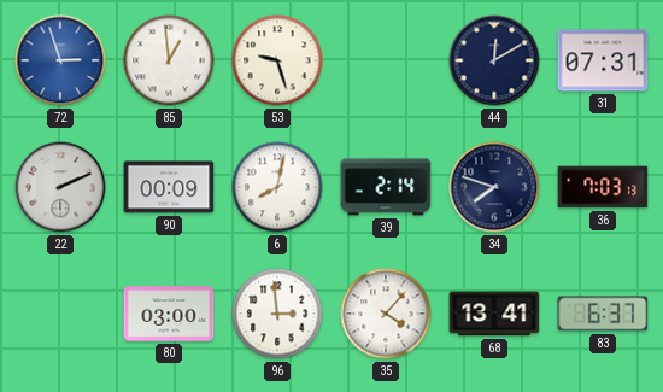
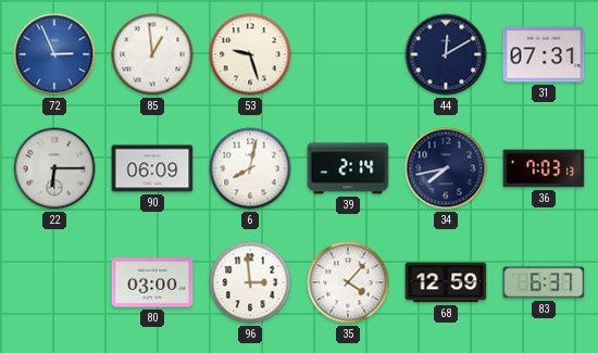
72: 2:57 -> 2:56
22: 2:11 -> 6:15
90: 00:09 -> 06:09
34: 7:48 -> 7:43
68: 13:41 -> 12:59
